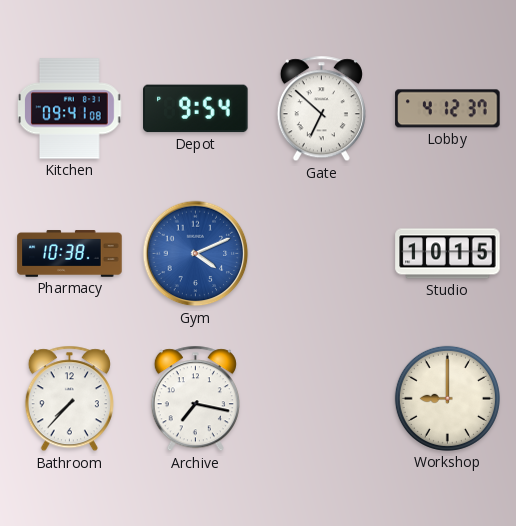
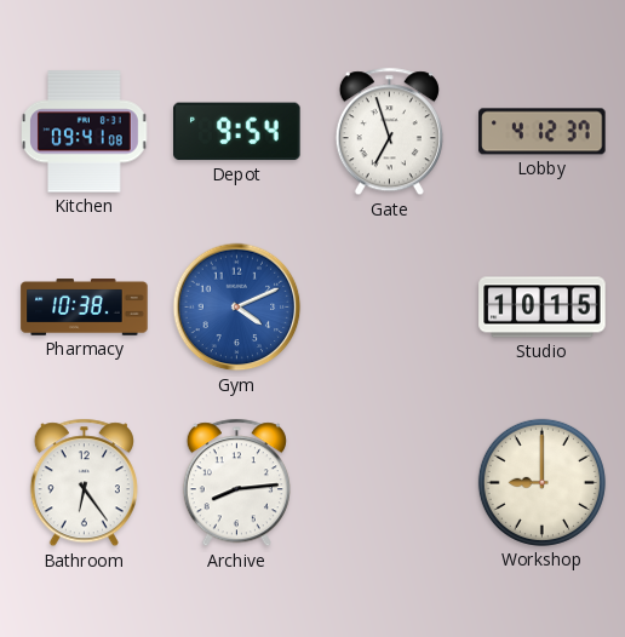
Gate: 6:52 -> 6:57
Bathroom: 7:37 -> 6:24
Archive: 7:17 -> 8:14
